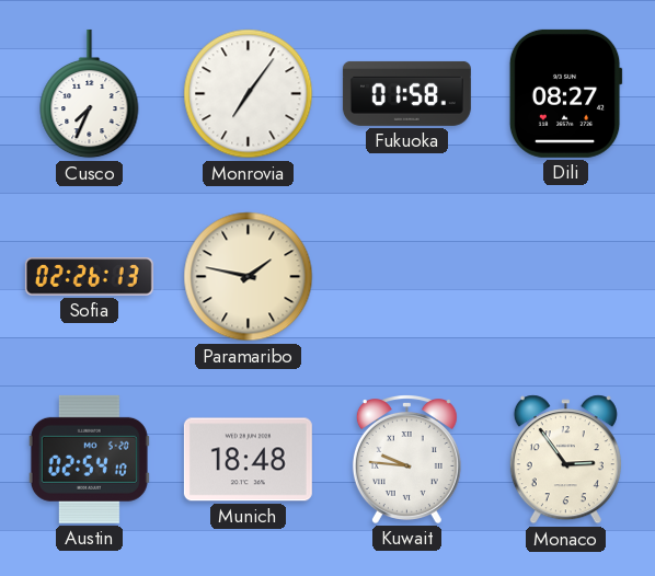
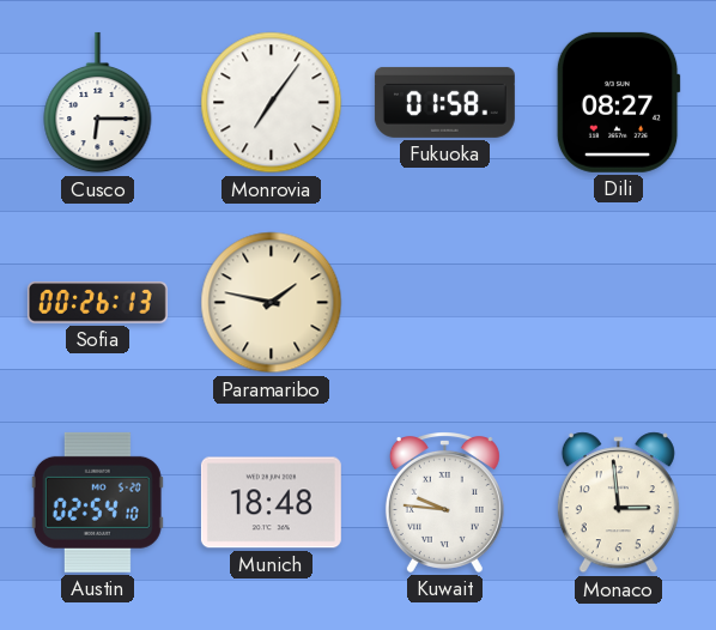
Cusco: 7:34 -> 6:15
Sofia: 02:26 -> 00:26
Monaco: 2:54 -> 2:59
